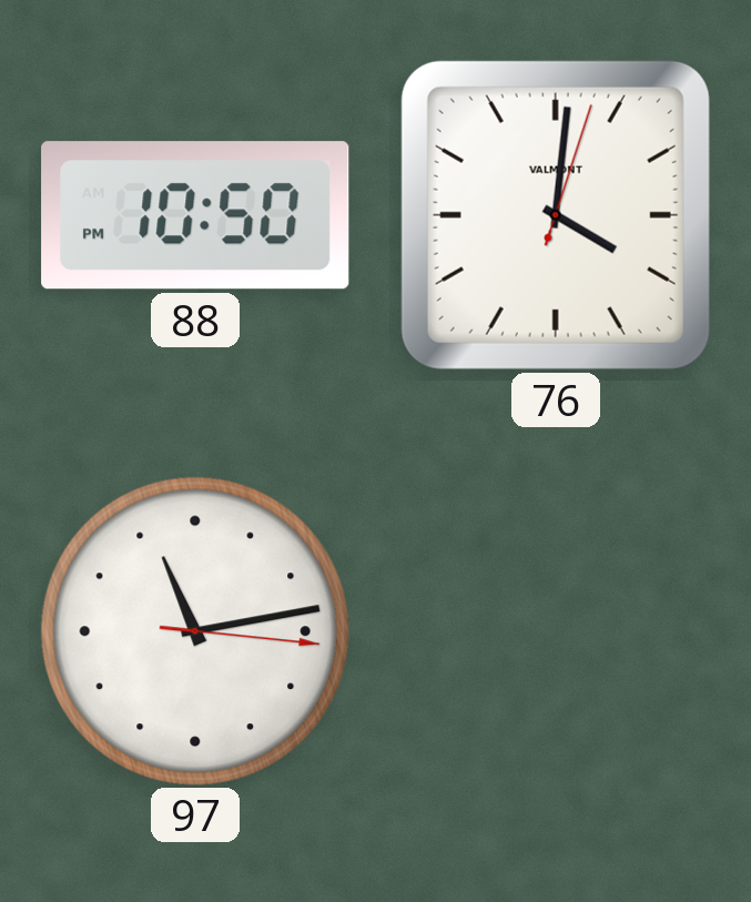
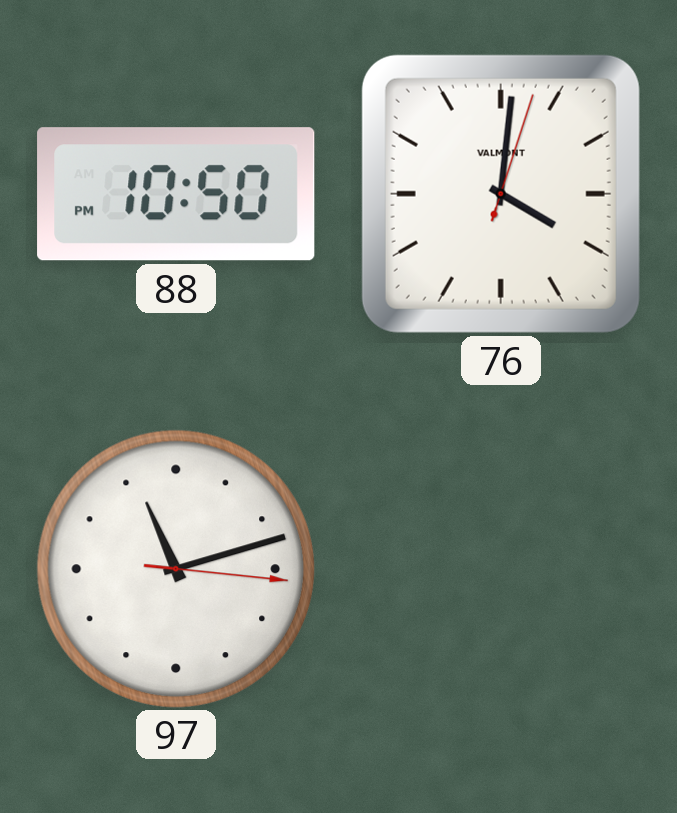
97: 11:13 -> 11:12
